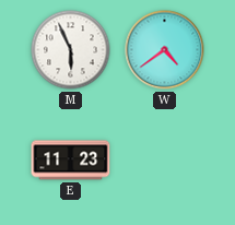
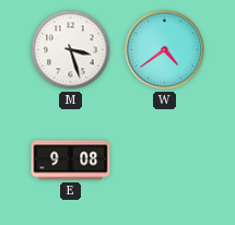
M: 5:56 -> 3:27
E: 11:23 -> 9:08
